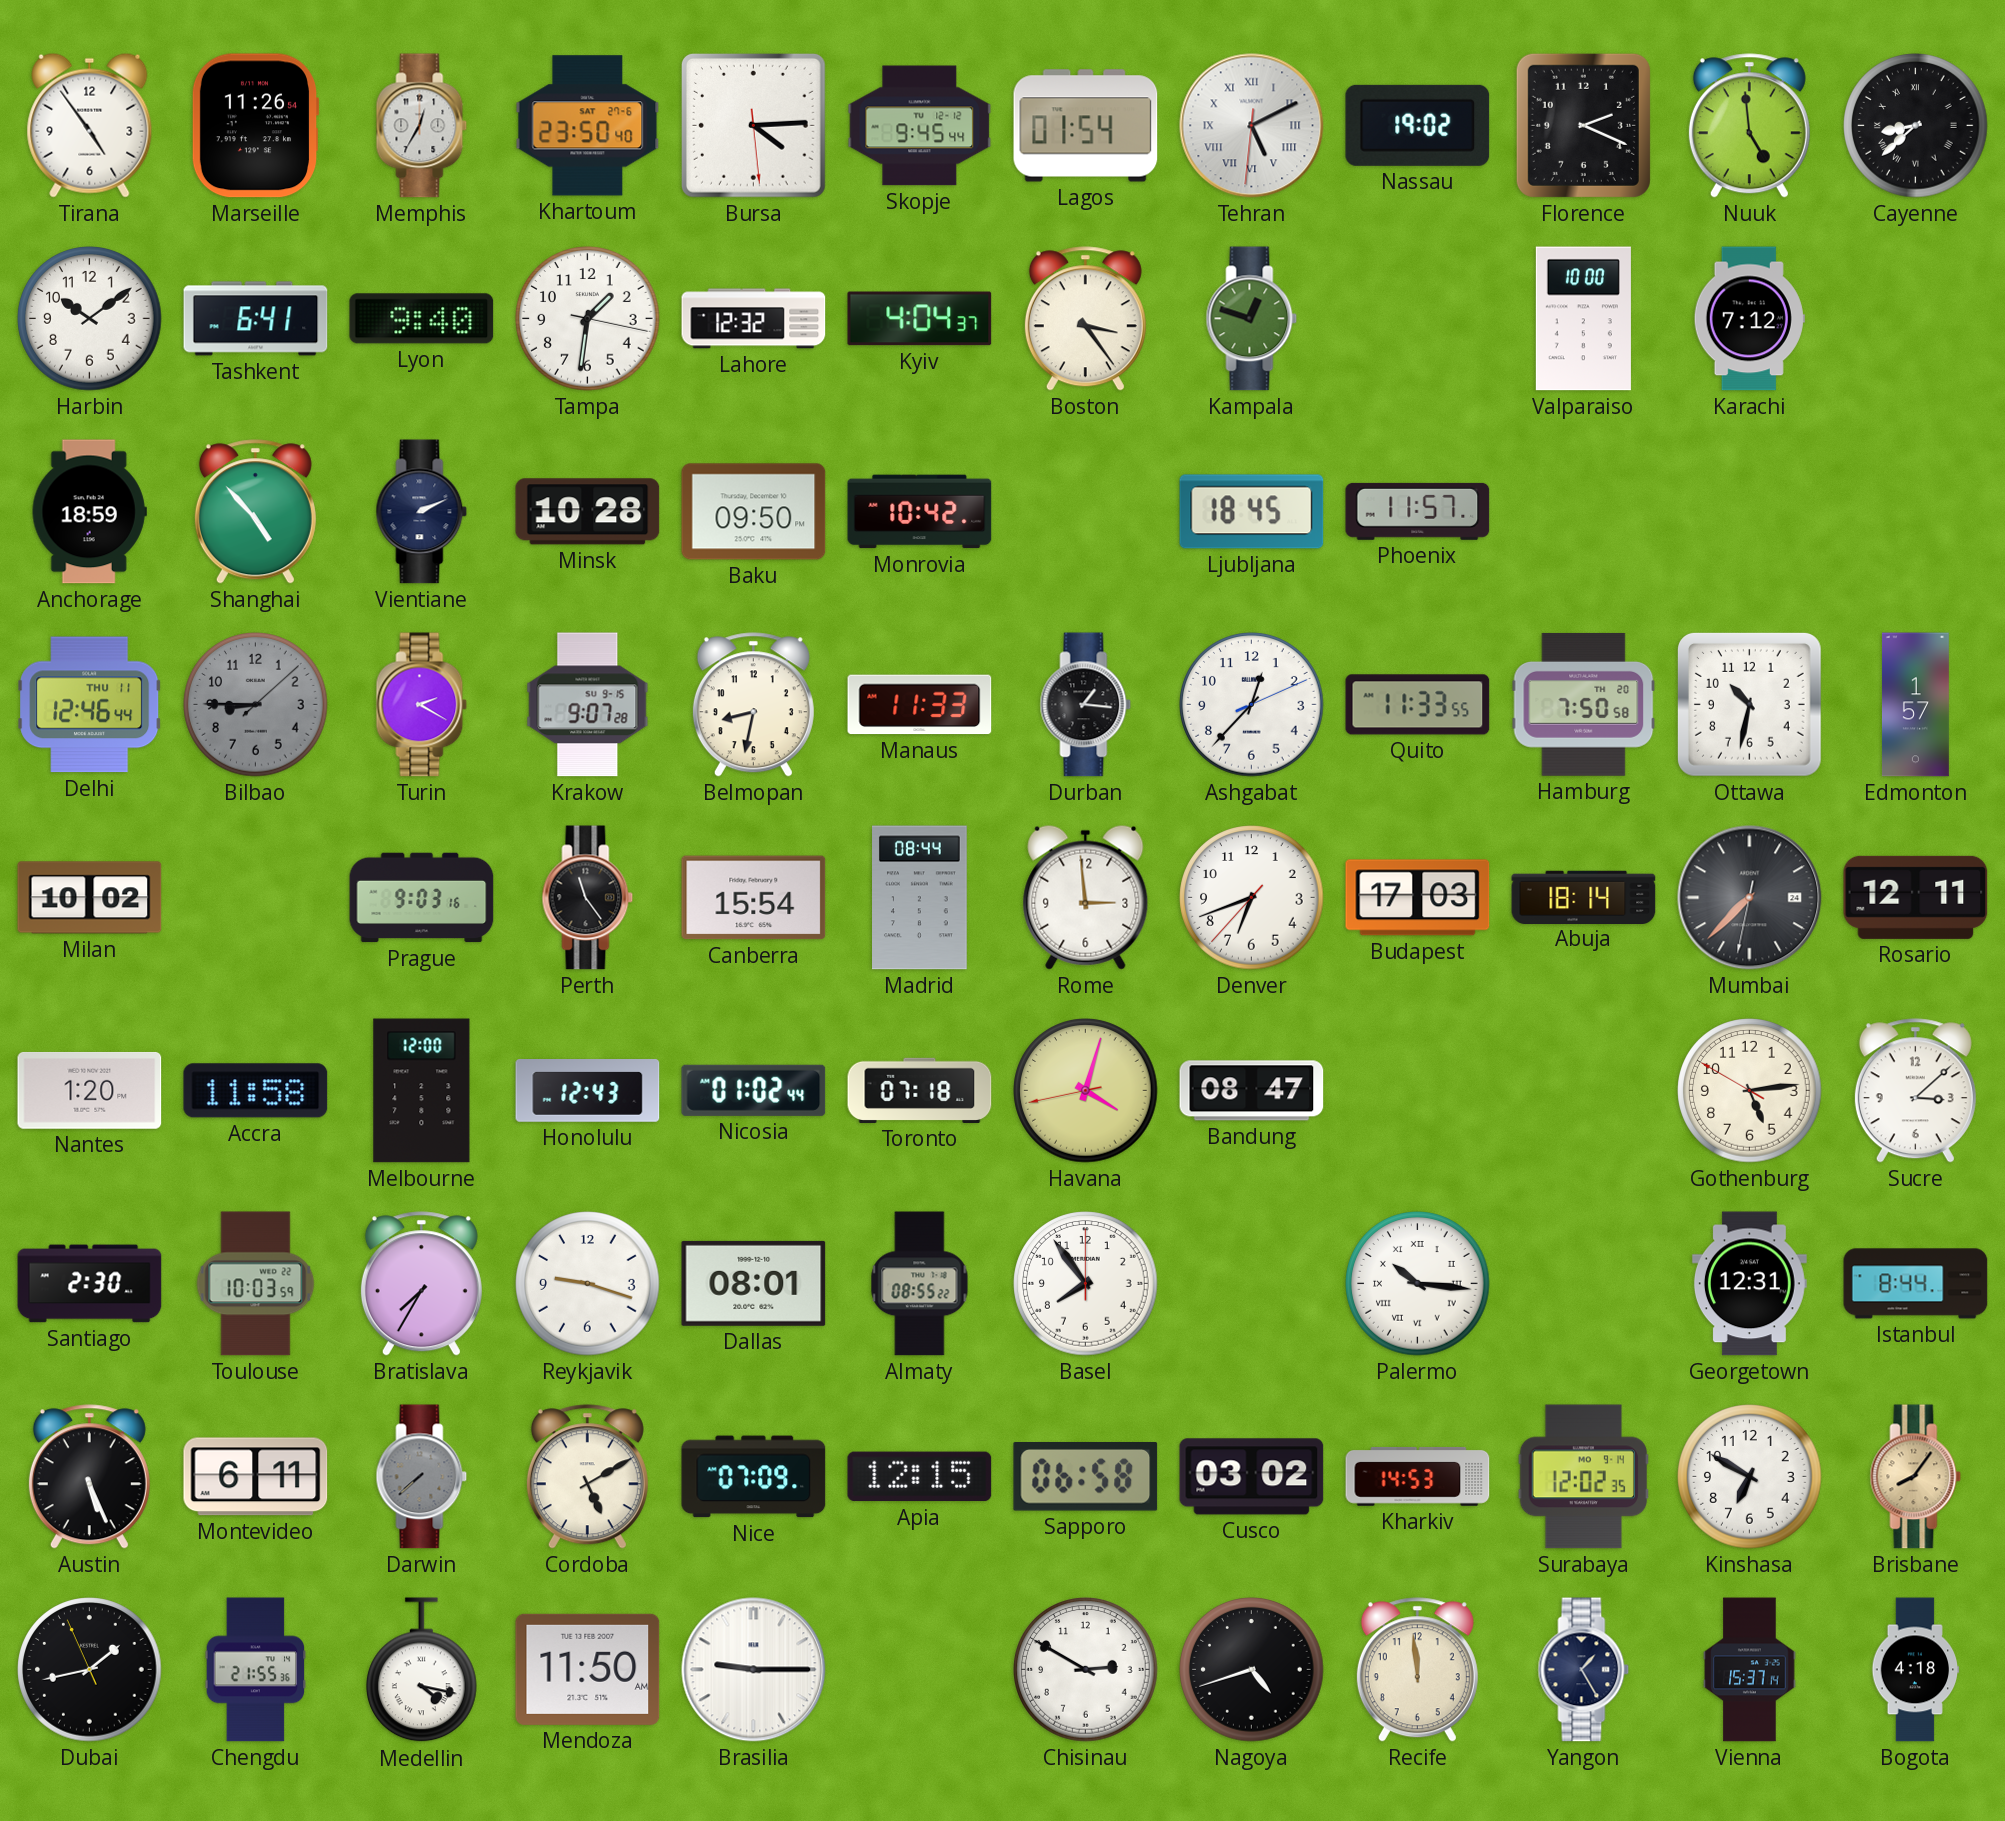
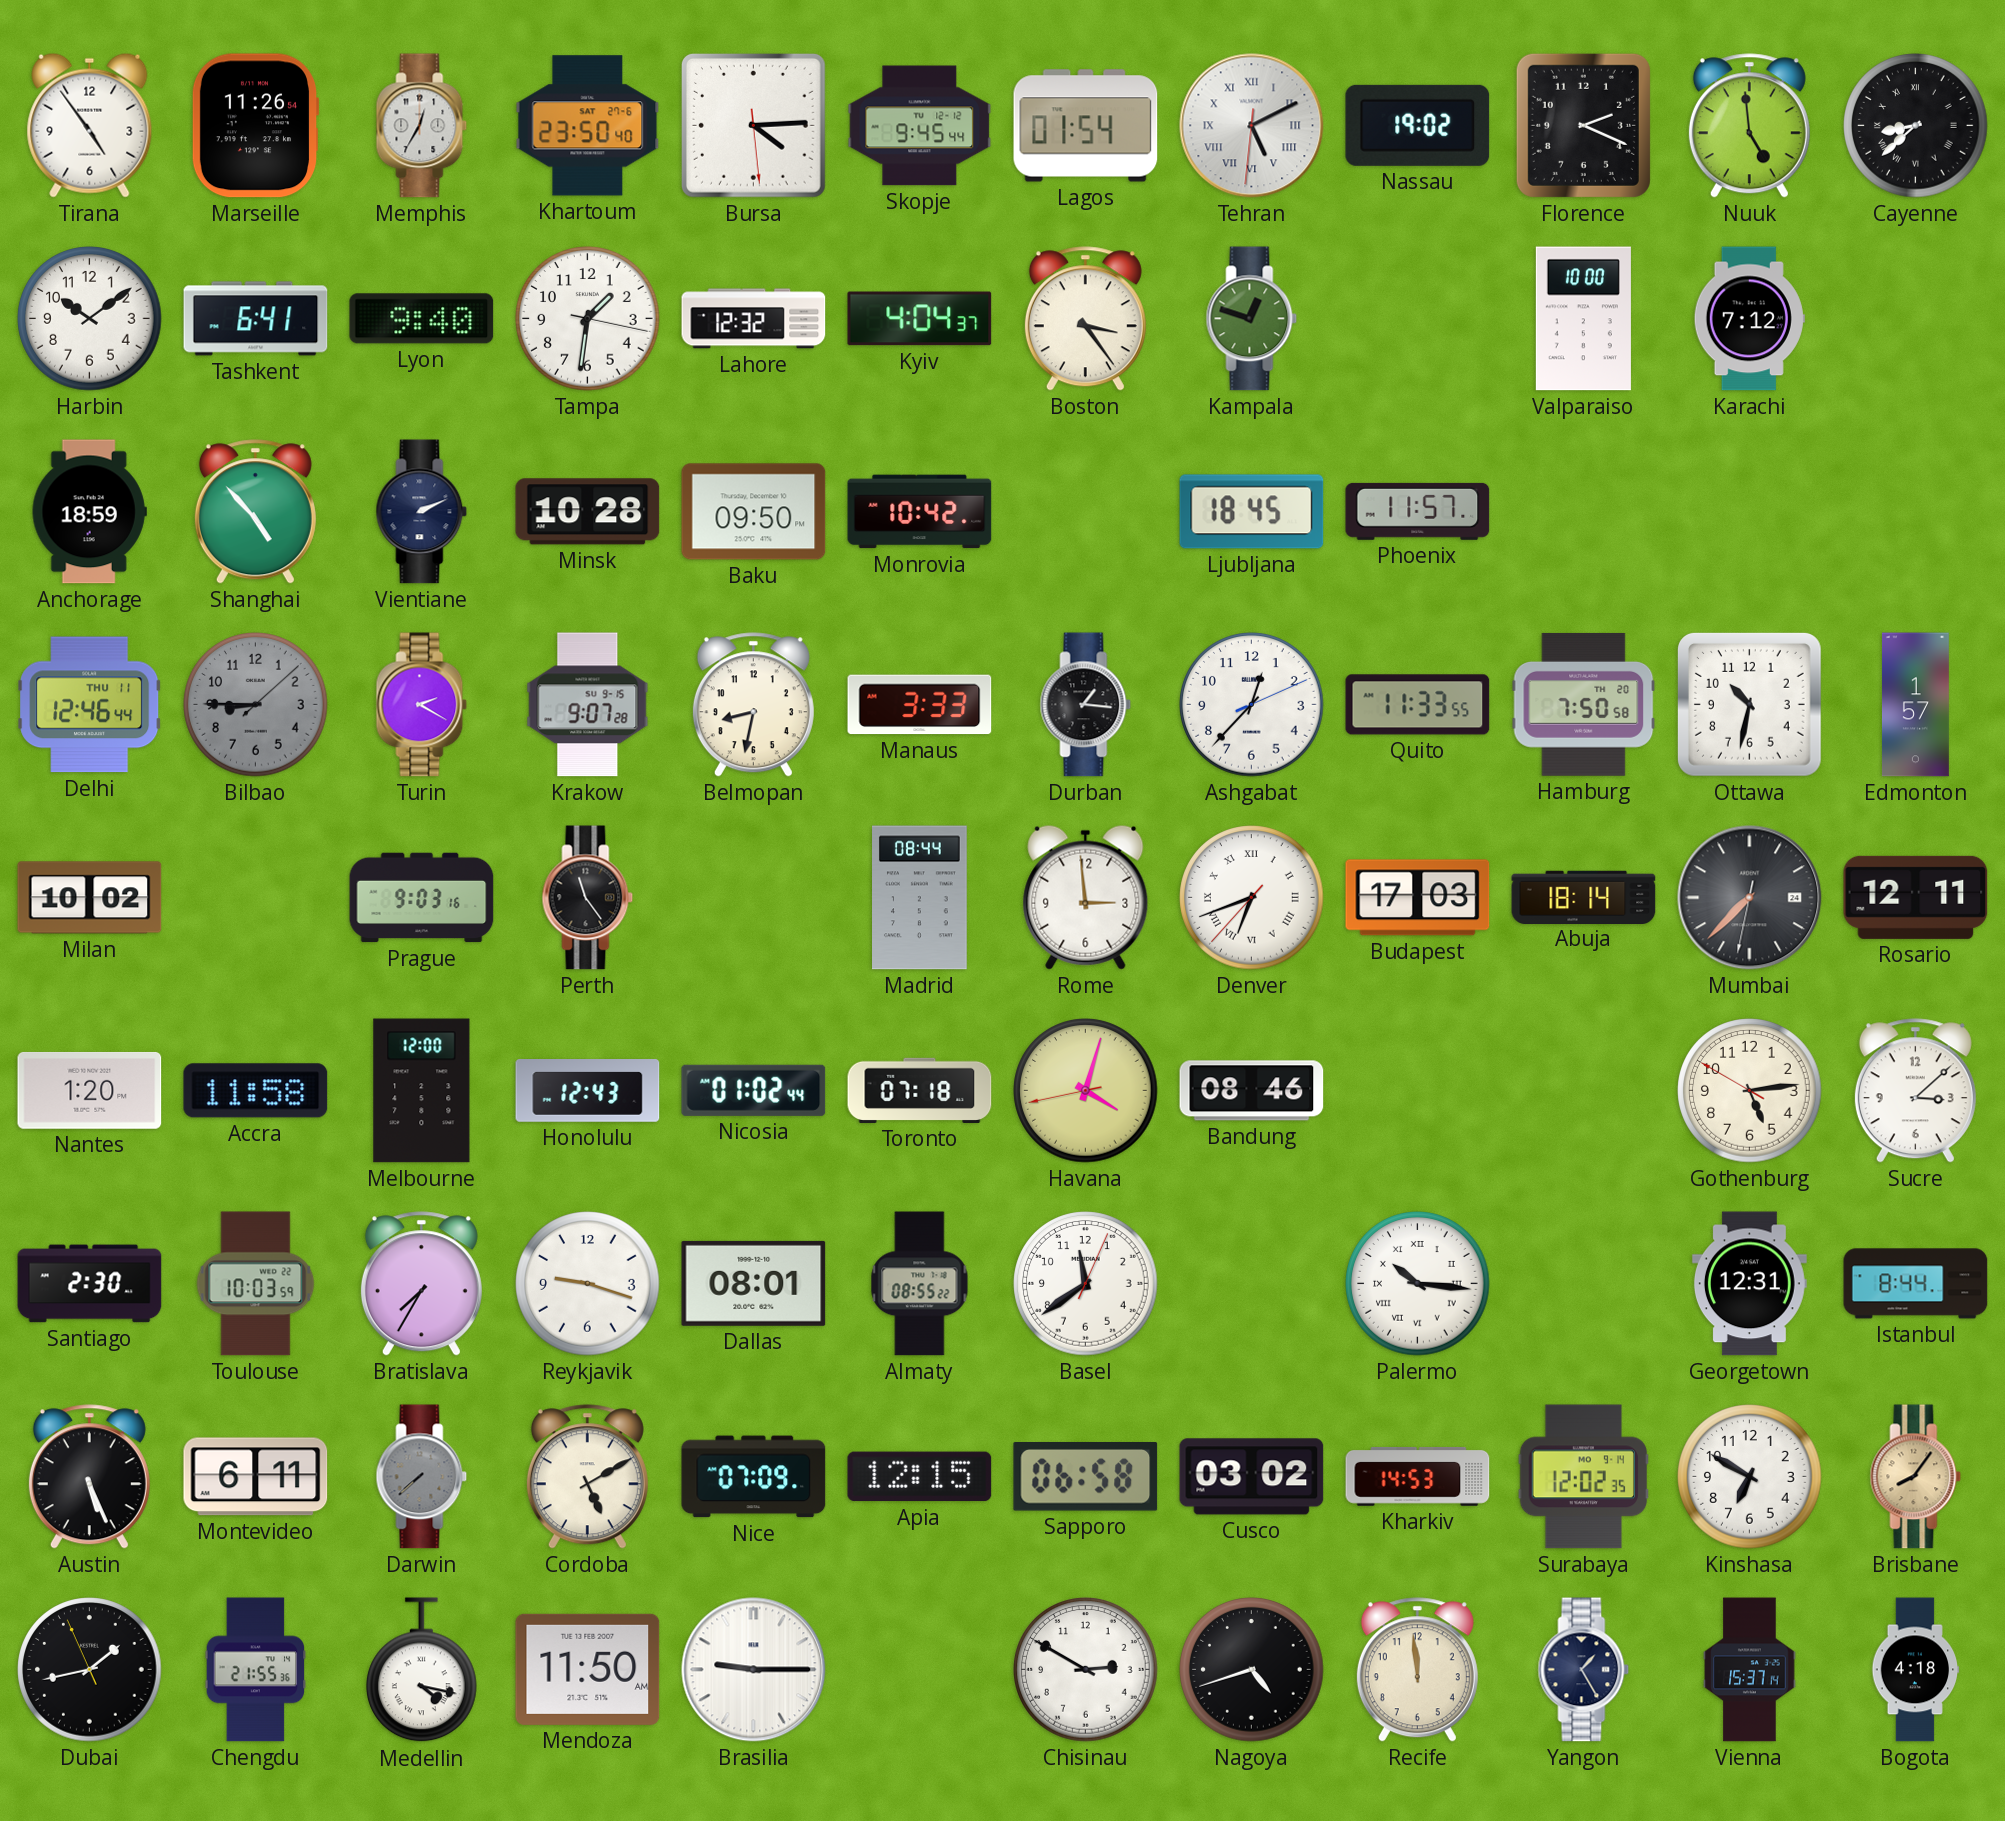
Manaus: 11:33 -> 3:33
Canberra: 15:54 -> none
Denver numerals: Arabic -> Roman
Bandung: 08:47 -> 08:46
Basel: 7:54 -> 11:39
